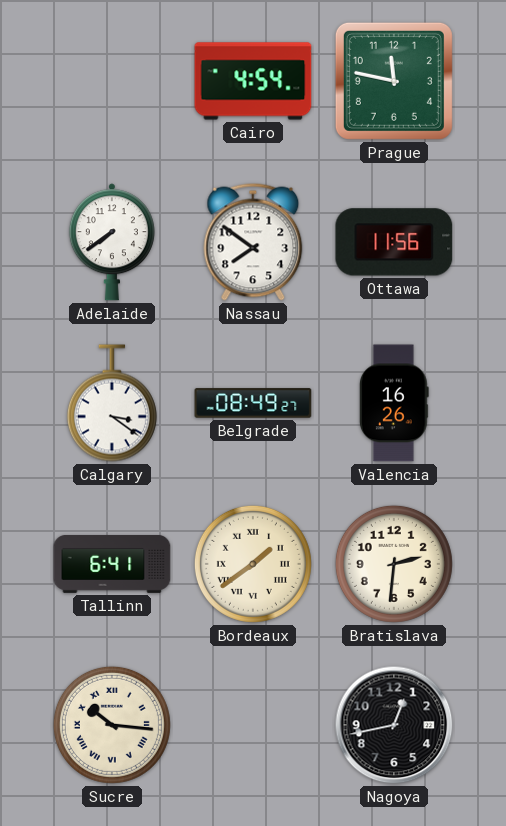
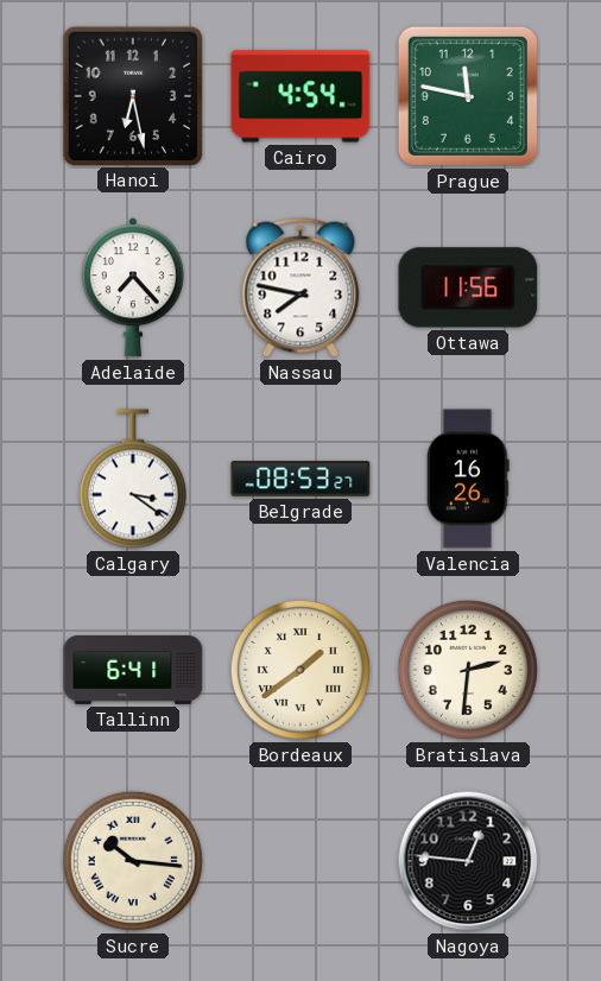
Hanoi: none -> 6:28
Adelaide: 7:39 -> 7:23
Nassau: 7:51 -> 7:47
Belgrade: 08:49 -> 08:53
Nagoya: 12:43 -> 12:46
